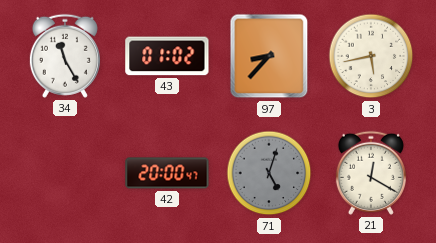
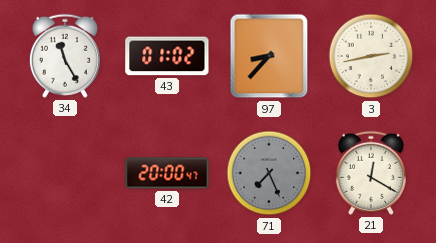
3: 5:43 -> 2:43
71: 5:03 -> 7:26
